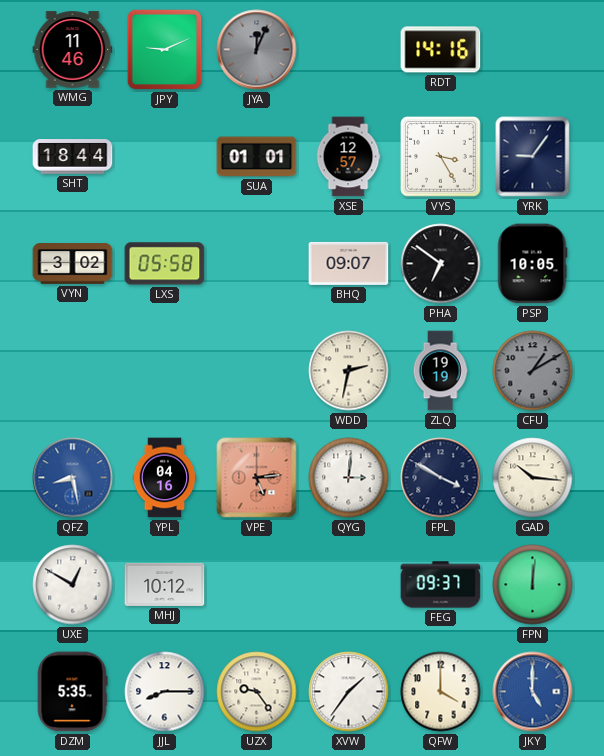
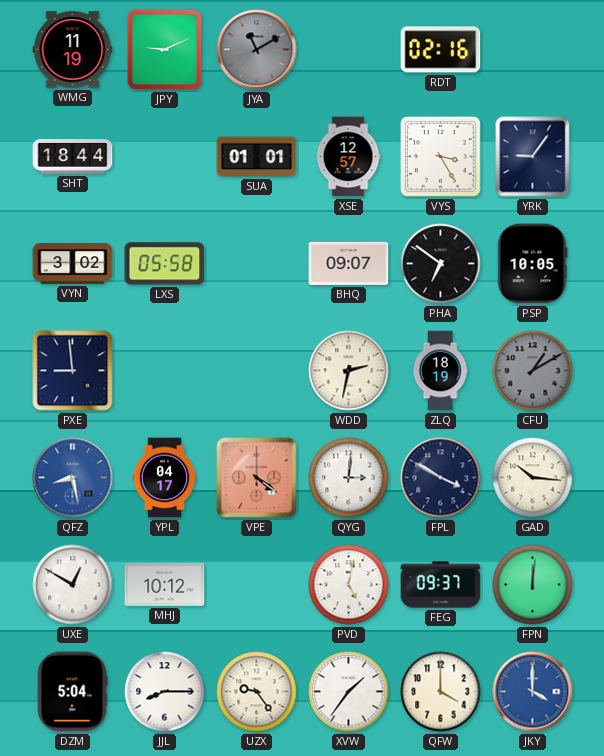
WMG: 11:46 -> 11:19
JYA: 12:04 -> 11:10
RDT: 14:16 -> 02:16
PXE: none -> 8:59
ZLQ: 19:19 -> 18:19
YPL: 04:16 -> 04:17
VPE: 5:14 -> 4:21
PVD: none -> 5:02
DZM: 5:35 -> 5:04
JKY: 5:00 -> 4:00
